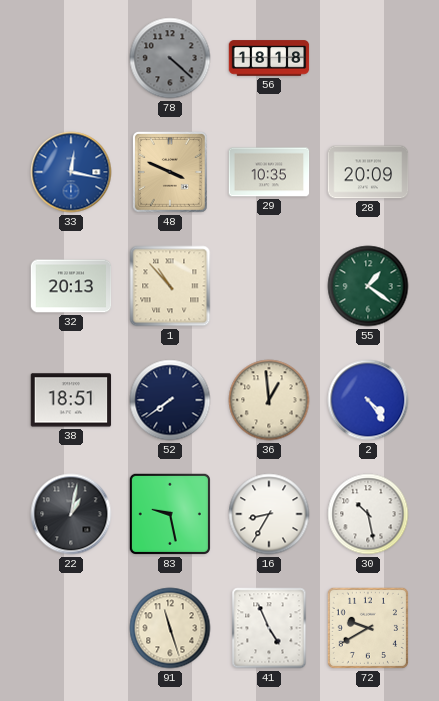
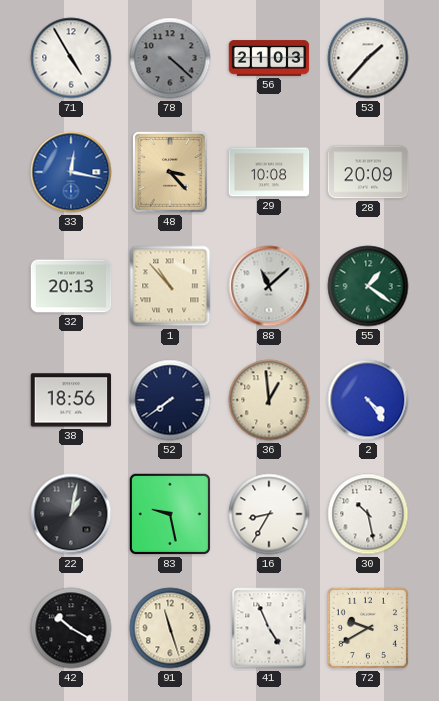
71: none -> 4:55
56: 18:18 -> 21:03
53: none -> 1:37
48: 3:49 -> 3:23
29: 10:35 -> 10:08
88: none -> 11:08
38: 18:51 -> 18:56
42: none -> 10:20
